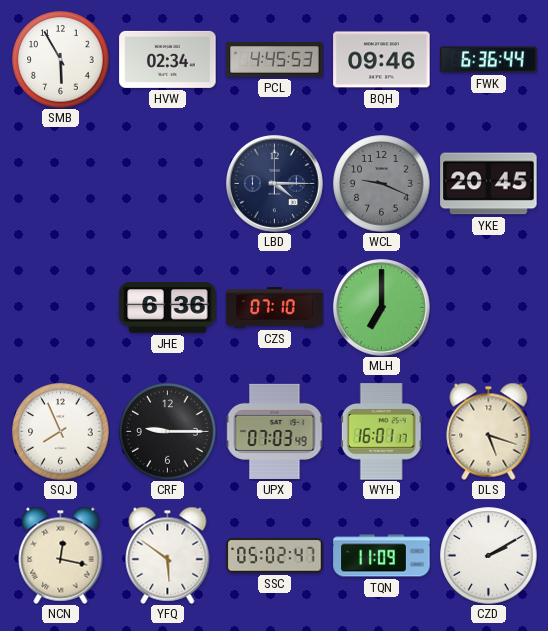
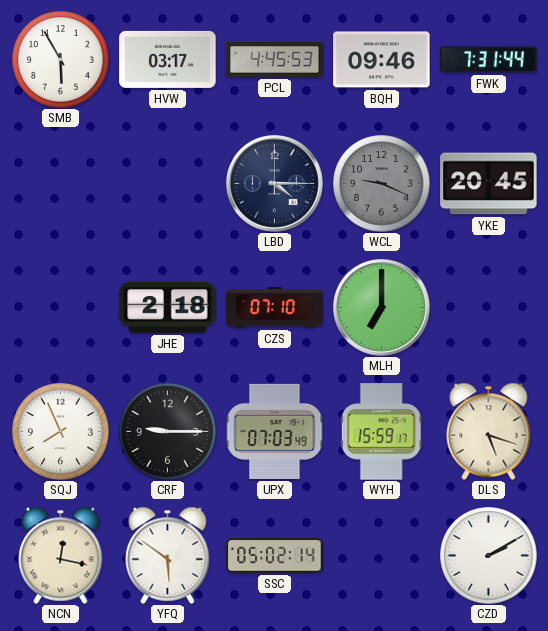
HVW: 02:34 -> 03:17
FWK: 6:36 -> 7:31
JHE: 6:36 -> 2:18
WYH: 16:01 -> 15:59
SSC: 05:02:47 -> 05:02:14
TQN: 11:09 -> none
